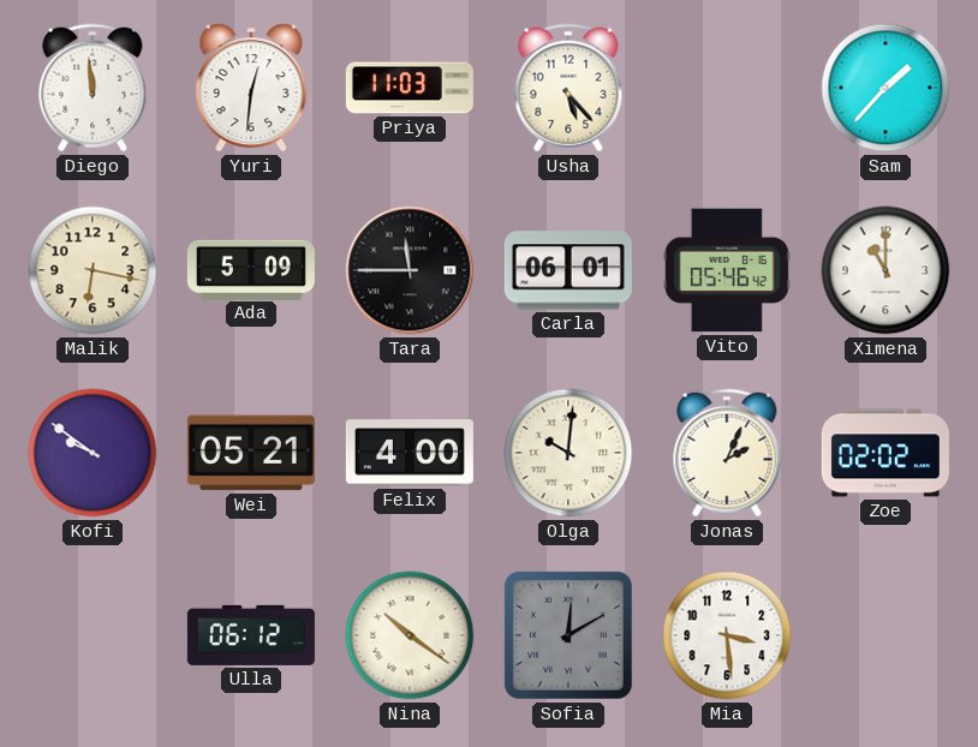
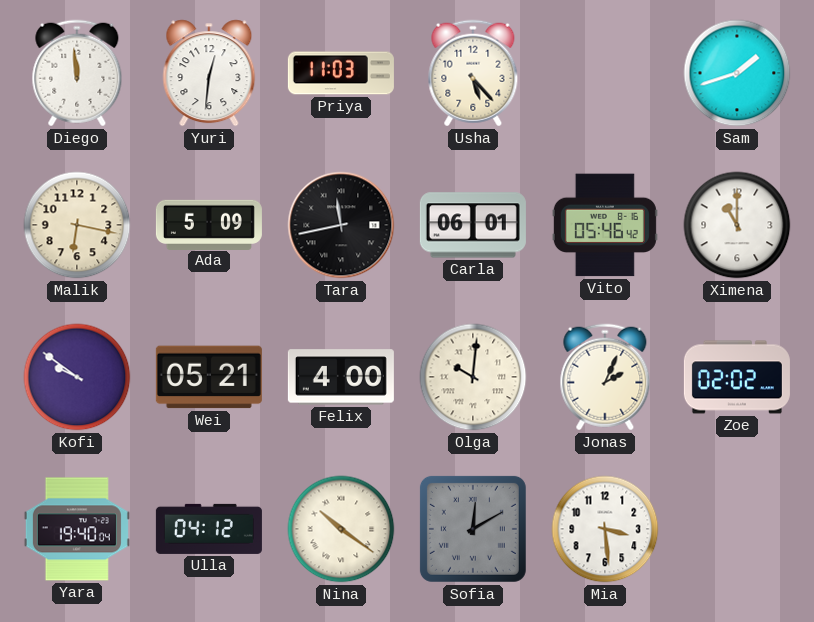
Sam: 1:37 -> 1:42
Tara: 11:45 -> 11:43
Yara: none -> 19:40
Ulla: 06:12 -> 04:12
